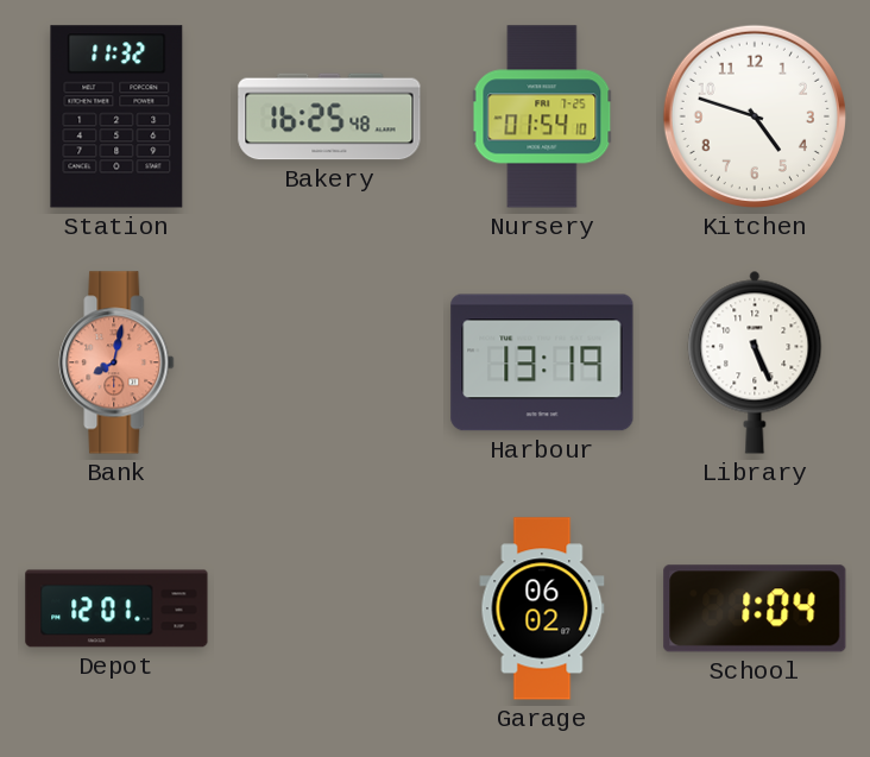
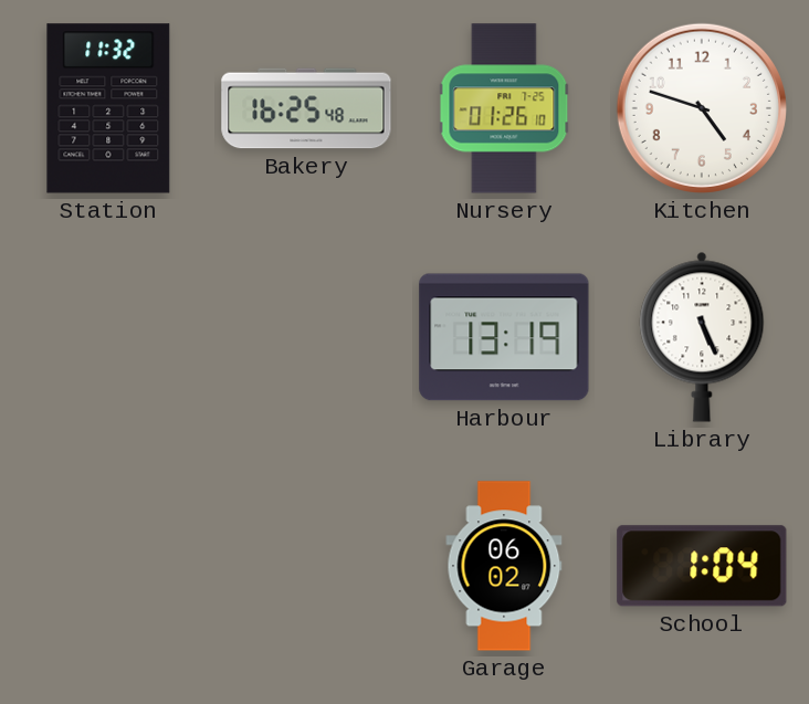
Nursery: 01:54 -> 01:26
Bank: 8:02 -> none
Depot: 12:01 -> none
